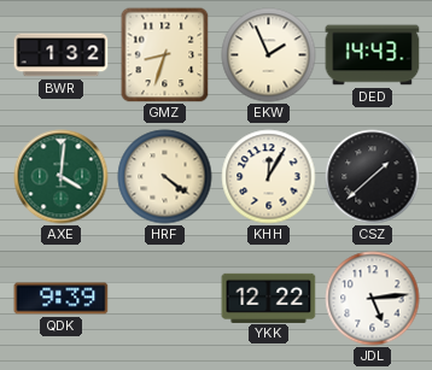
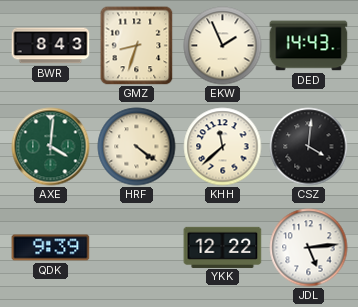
BWR: 1:32 -> 8:43
KHH: 12:05 -> 11:38
CSZ: 1:38 -> 4:01
